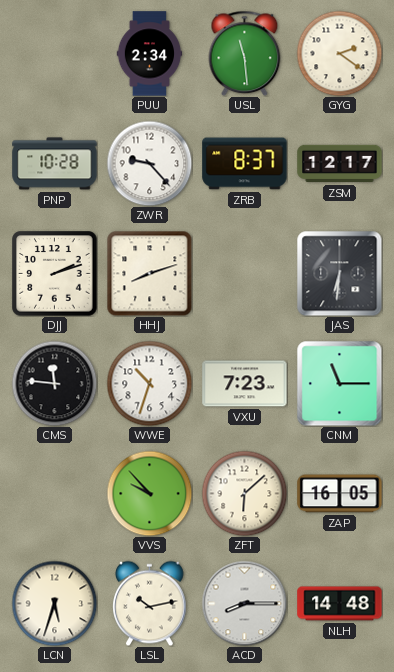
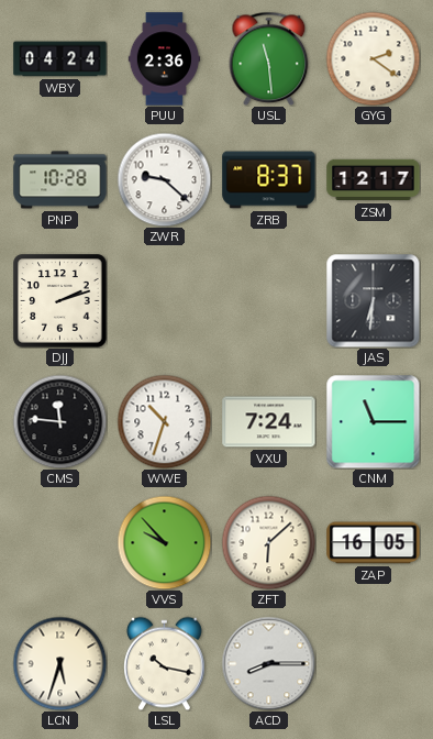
WBY: none -> 04:24
PUU: 2:34 -> 2:36
ZWR: 9:23 -> 9:22
HHJ: 8:12 -> none
VXU: 7:23 -> 7:24
LSL: 10:13 -> 10:17
NLH: 14:48 -> none
